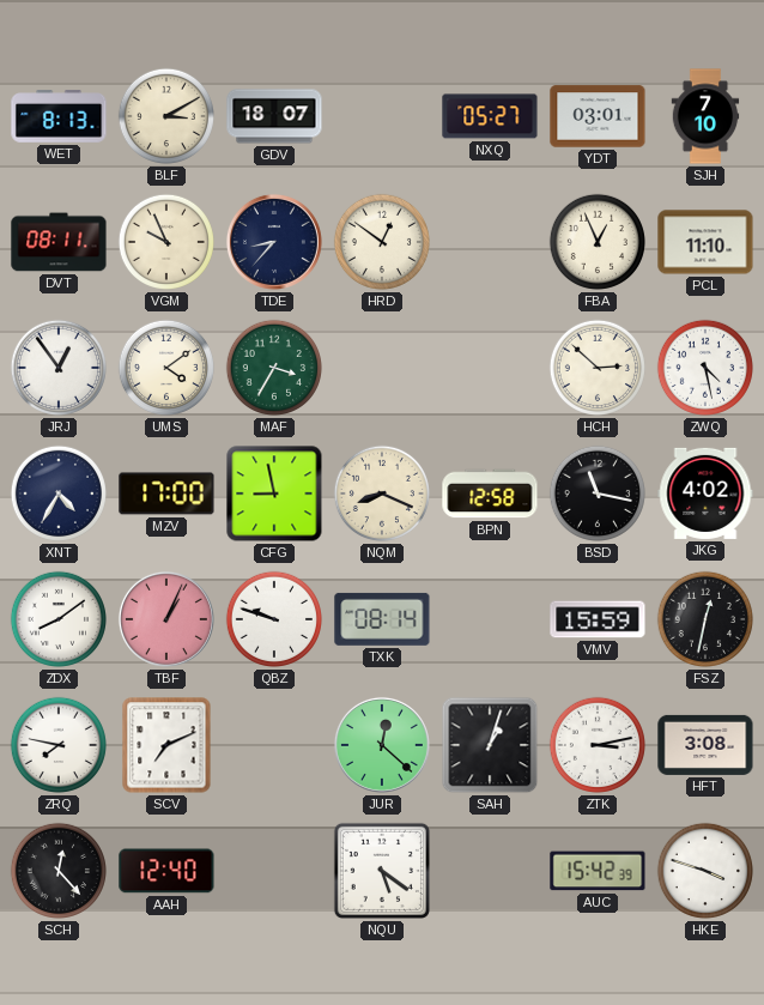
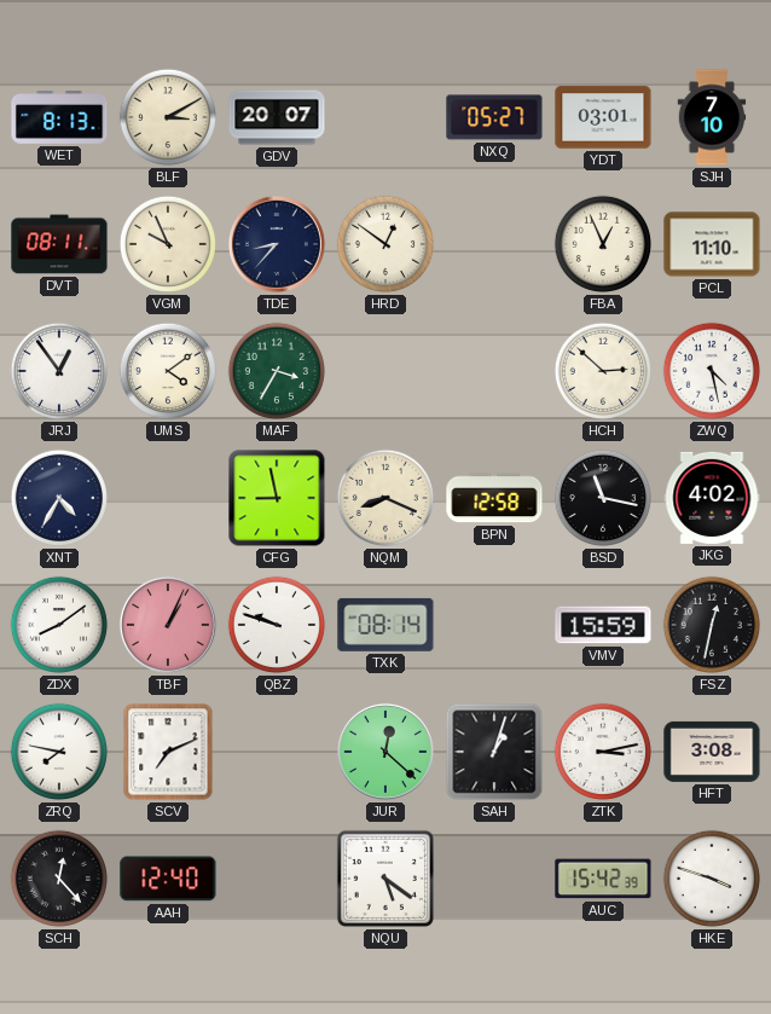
GDV: 18:07 -> 20:07
MZV: 17:00 -> none
